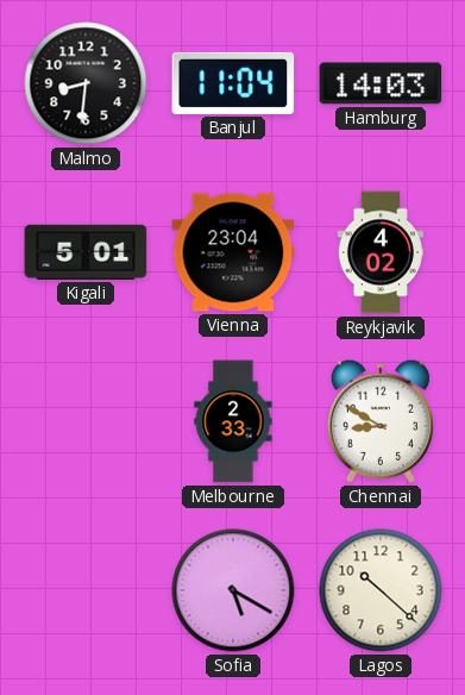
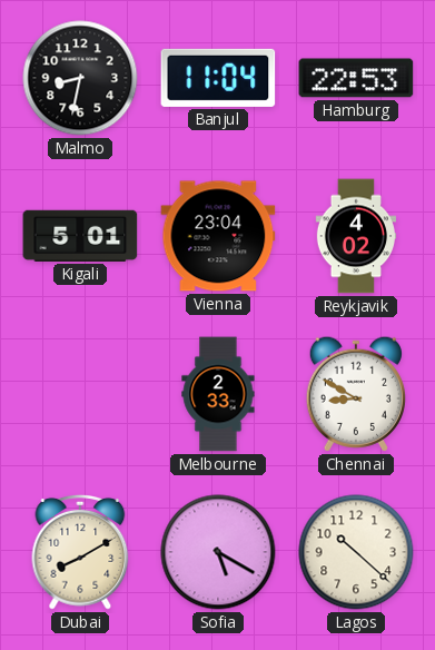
Malmo: 8:31 -> 8:32
Hamburg: 14:03 -> 22:53
Dubai: none -> 8:10
